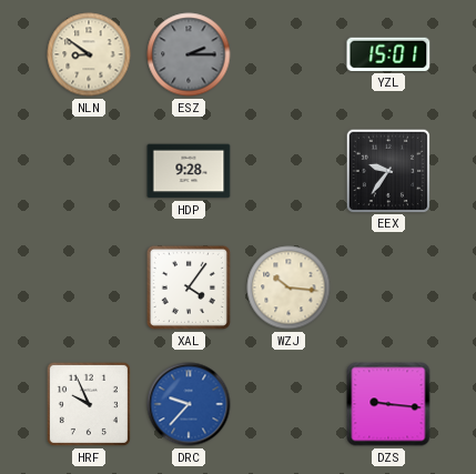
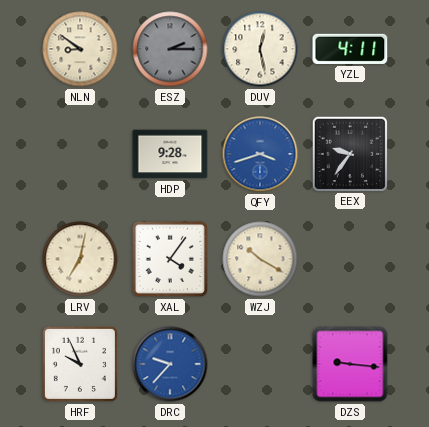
DUV: none -> 12:28
YZL: 15:01 -> 4:11
QFY: none -> 3:42
LRV: none -> 7:02
WZJ: 10:16 -> 10:20
